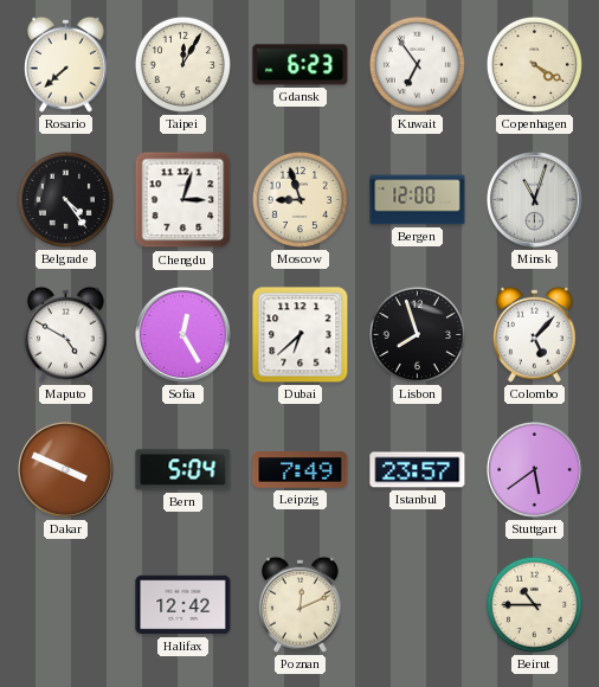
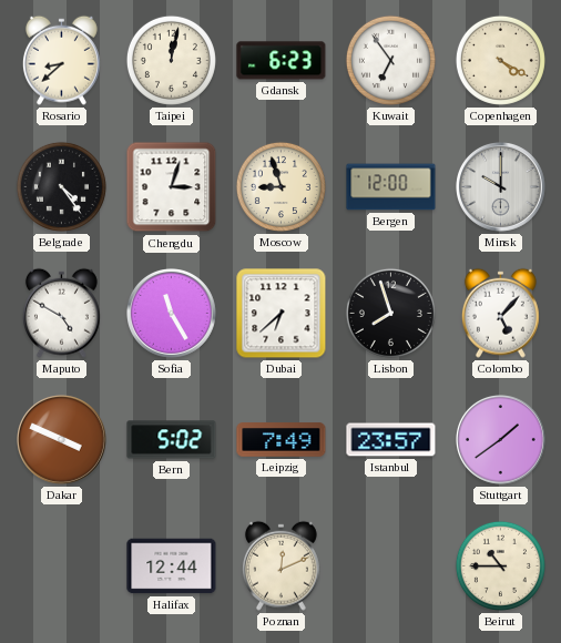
Rosario: 7:38 -> 8:38
Taipei: 12:05 -> 12:02
Minsk: 11:03 -> 10:00
Sofia: 12:25 -> 11:25
Bern: 5:04 -> 5:02
Stuttgart: 5:39 -> 1:39
Halifax: 12:42 -> 12:44
